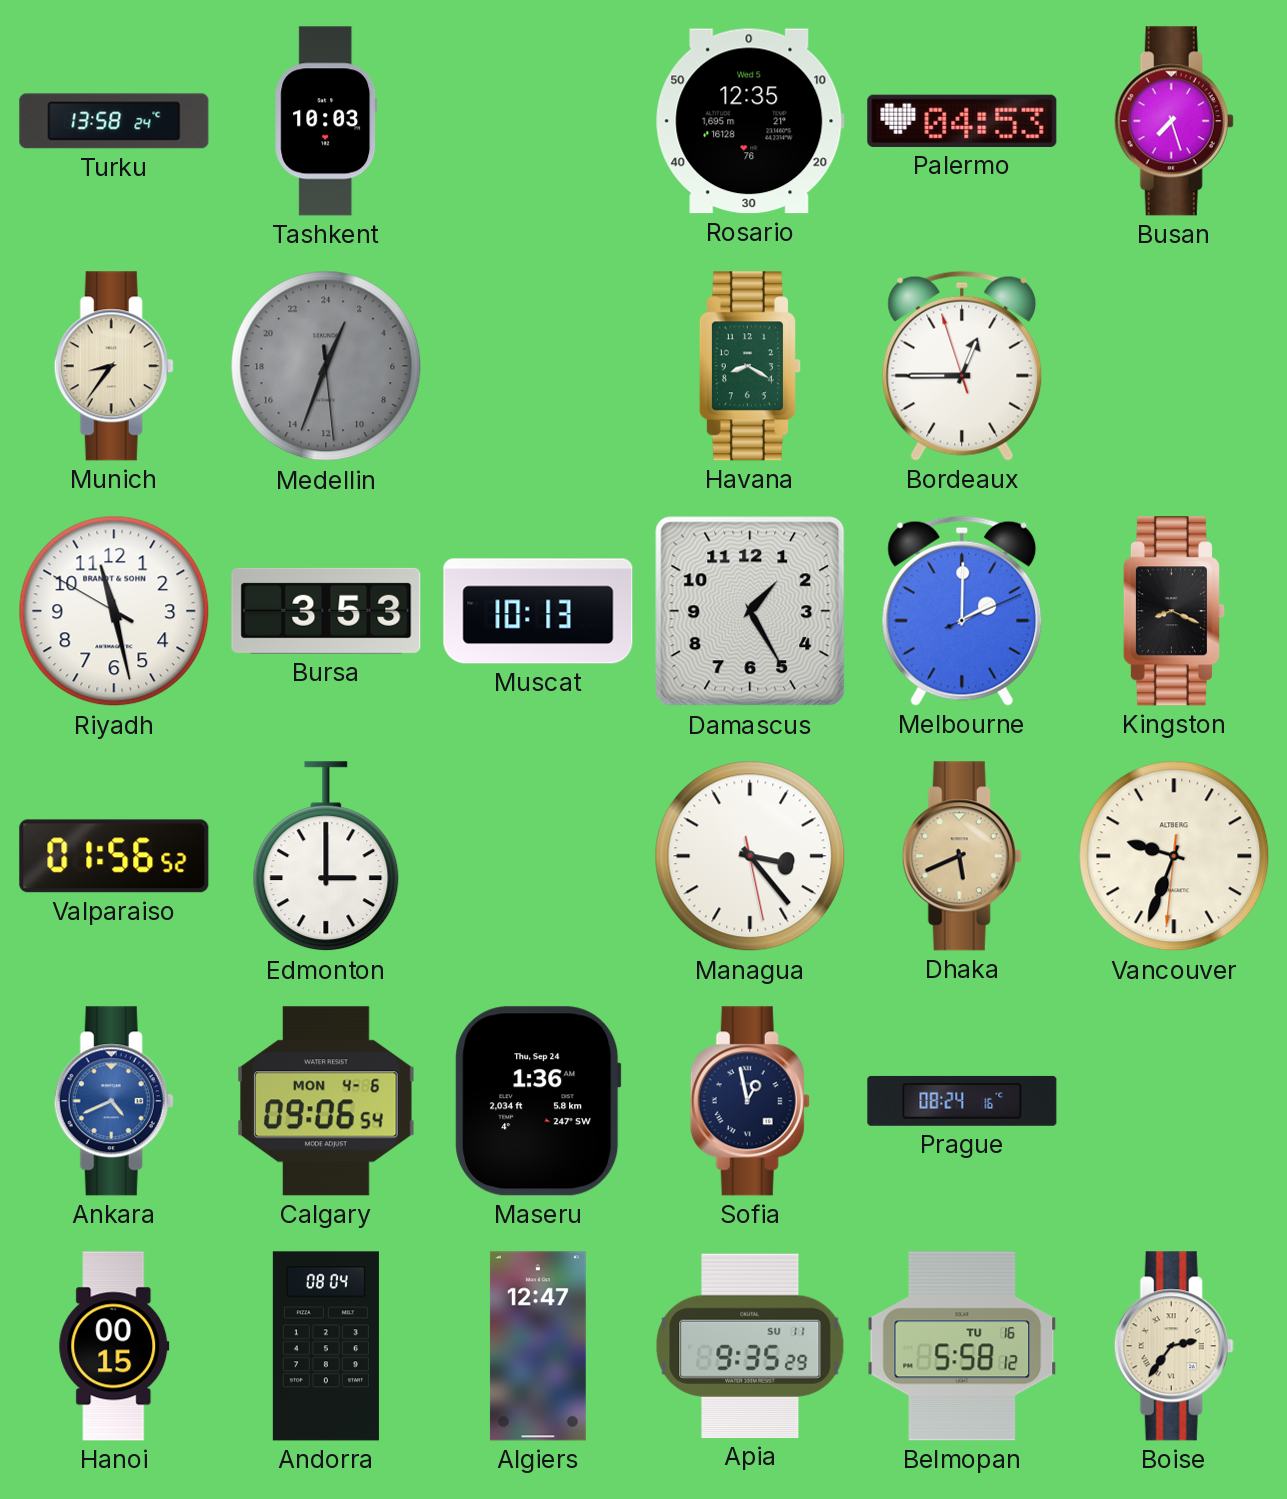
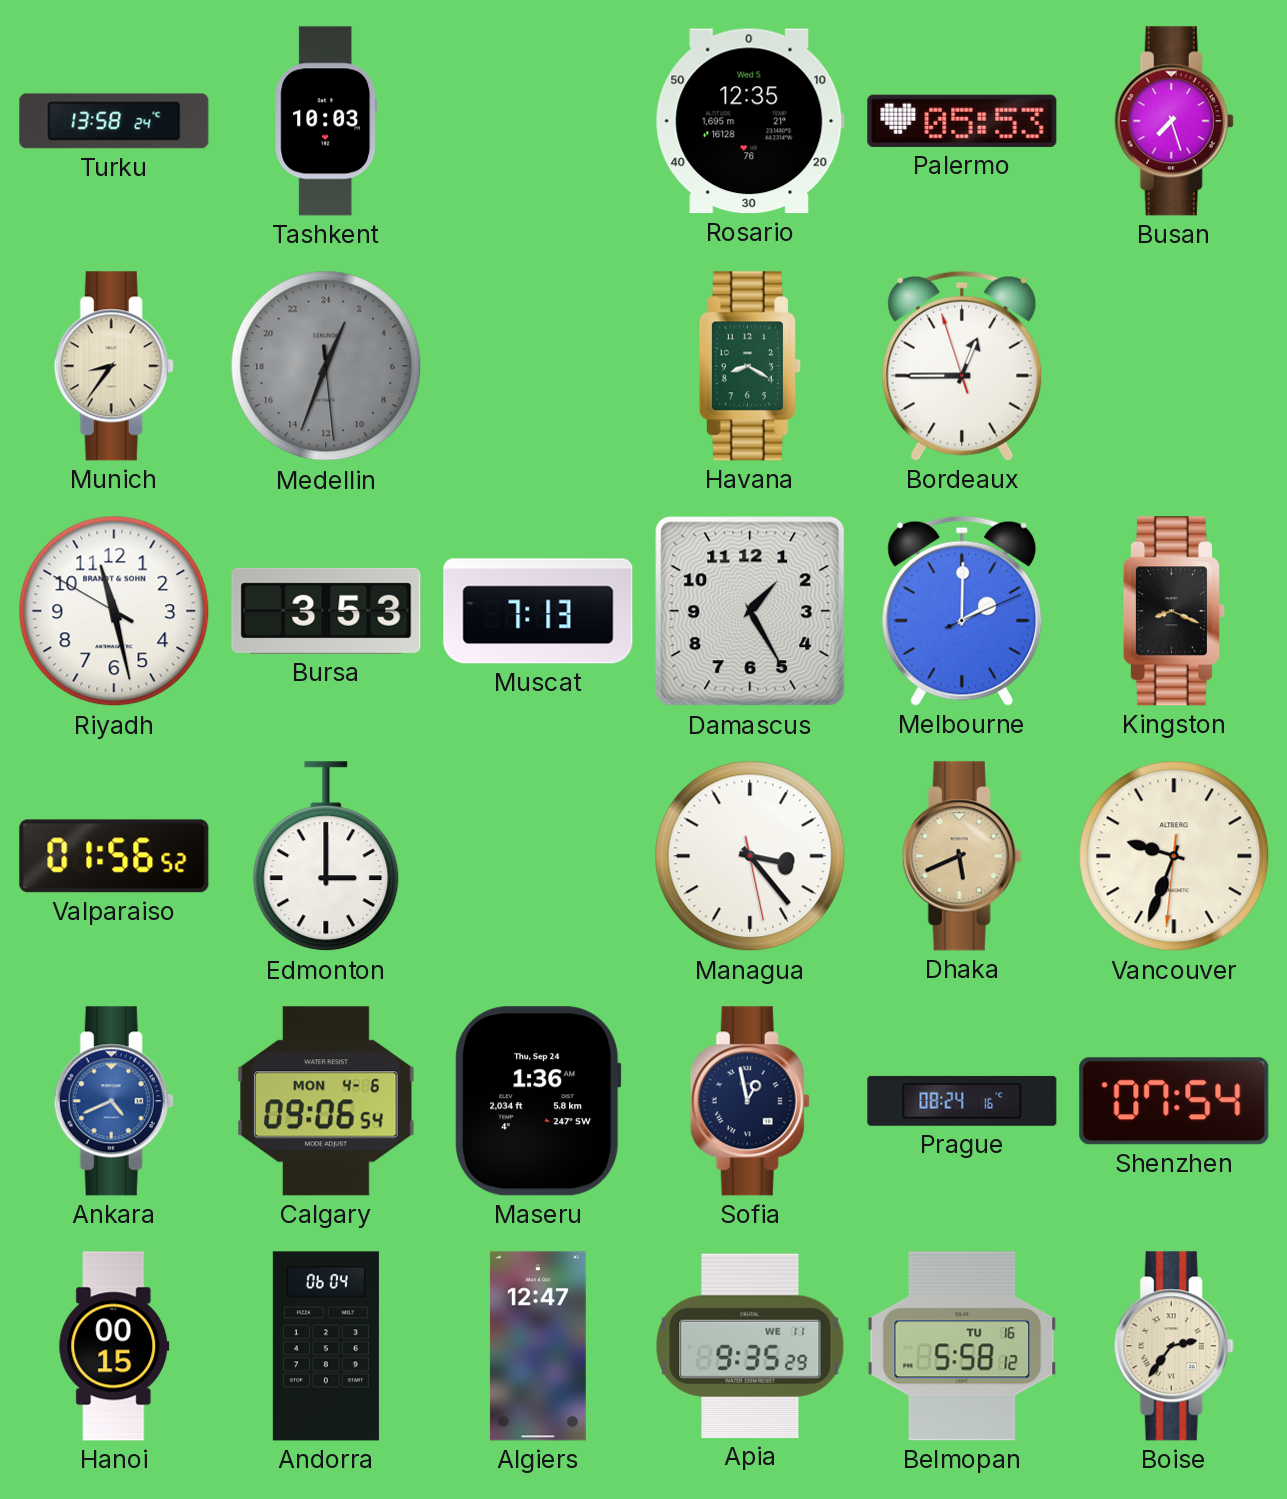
Palermo: 04:53 -> 05:53
Muscat: 10:13 -> 7:13
Shenzhen: none -> 07:54
Andorra: 08:04 -> 06:04
Apia date: SU 11 -> WE 11
